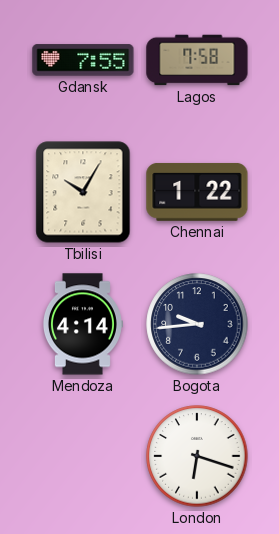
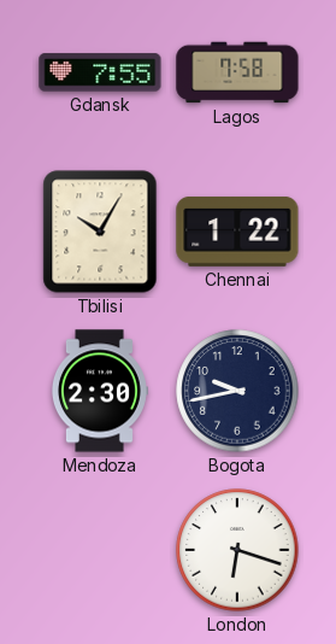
Mendoza: 4:14 -> 2:30
Bogota: 9:44 -> 9:43
